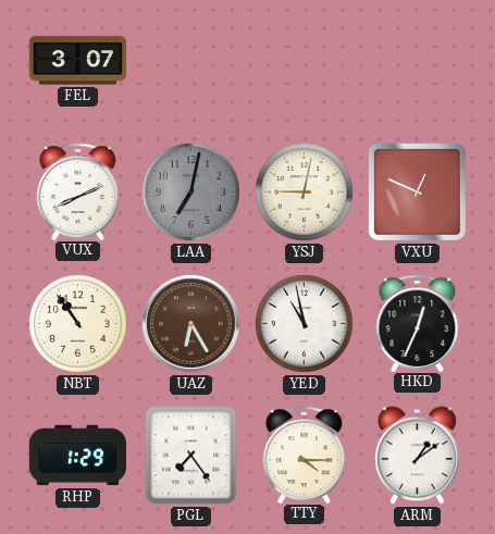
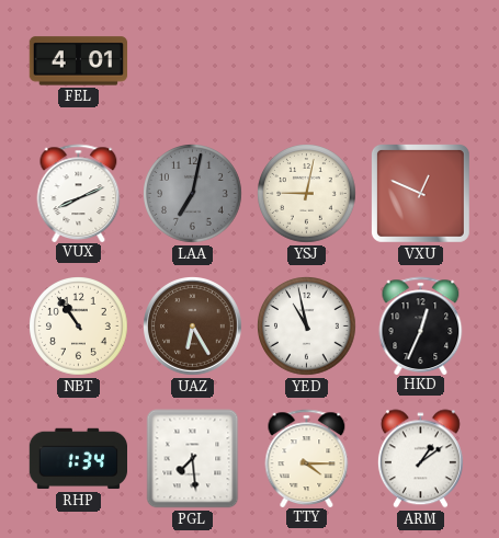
FEL: 3:07 -> 4:01
RHP: 1:29 -> 1:34
PGL: 7:24 -> 7:29
